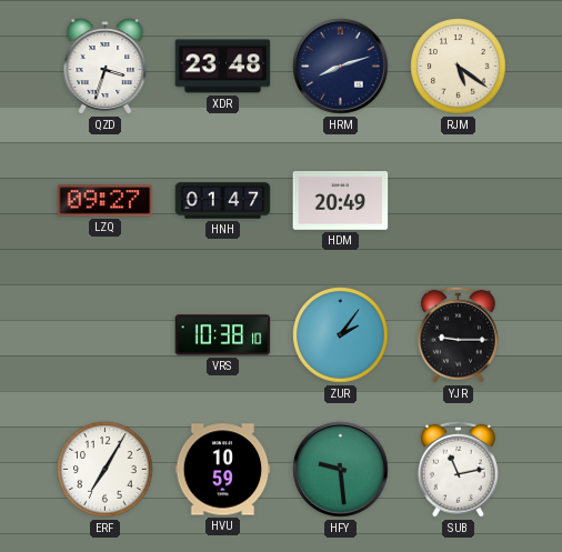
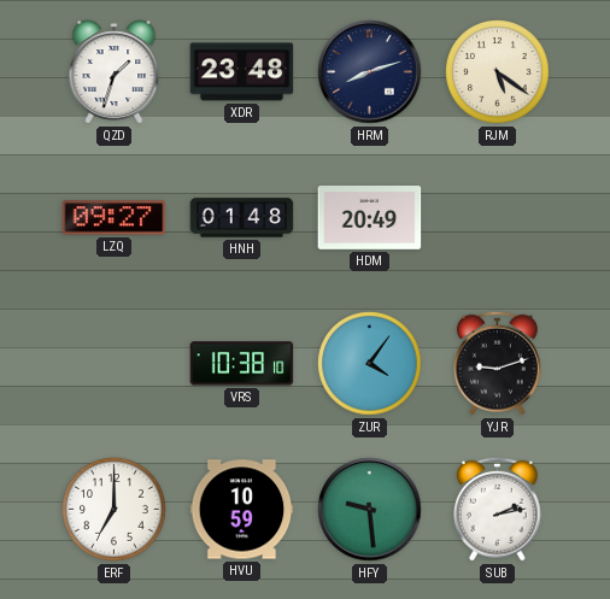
QZD: 3:33 -> 1:33
HNH: 01:47 -> 01:48
ZUR: 2:06 -> 4:06
YJR: 9:15 -> 9:12
ERF: 7:05 -> 7:00
SUB: 11:13 -> 2:13
